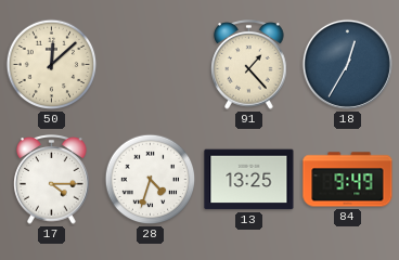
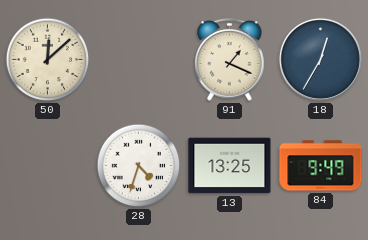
91: 1:23 -> 1:19
17: 4:15 -> none
